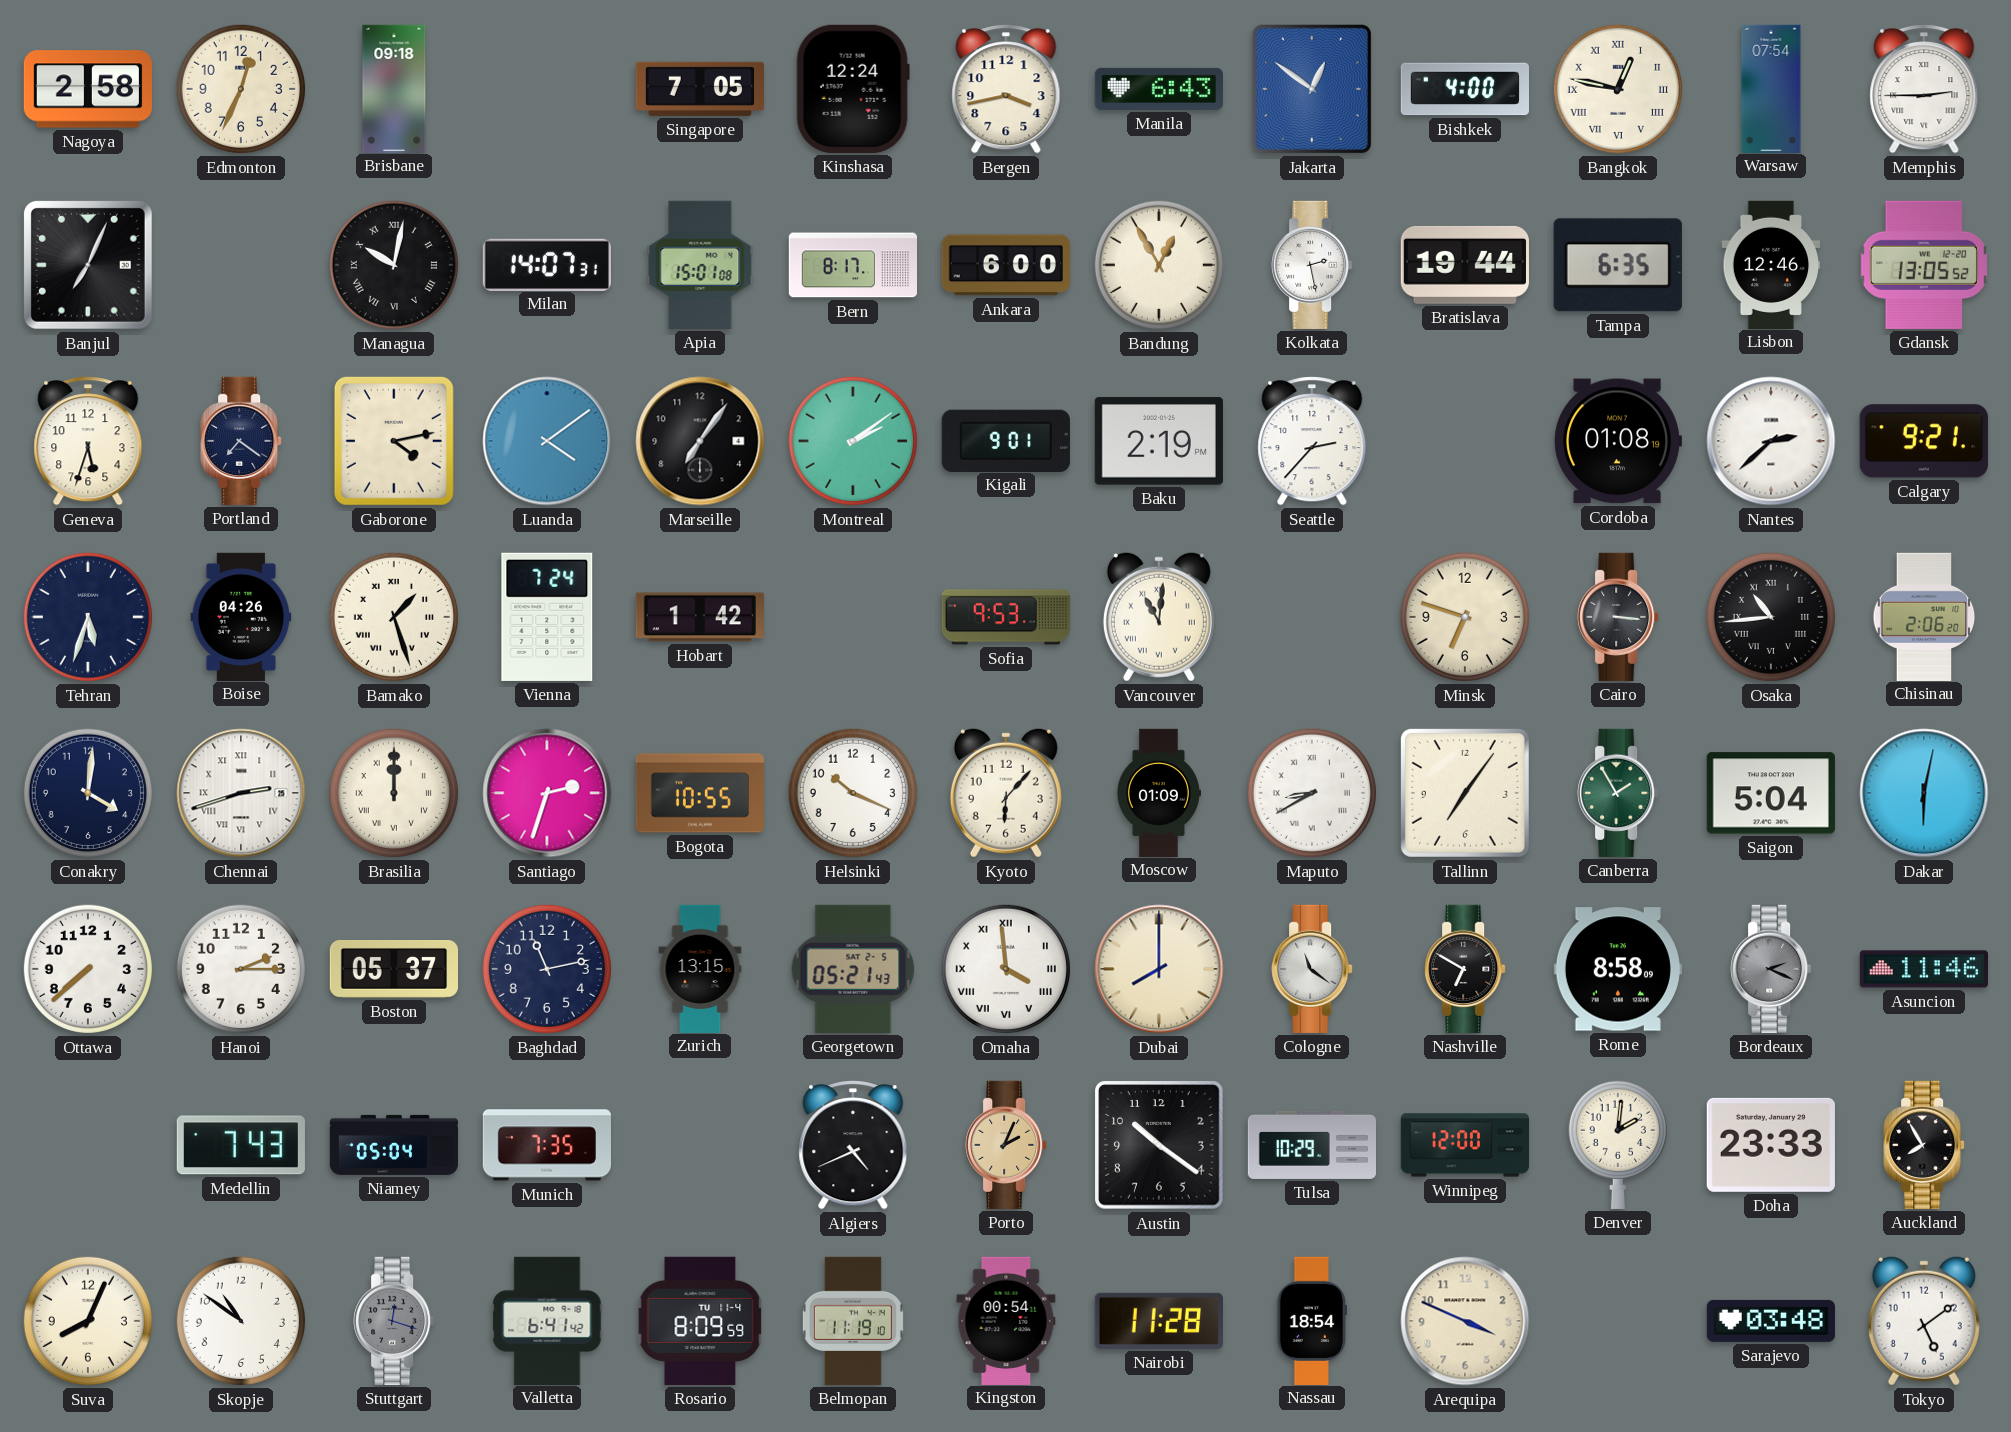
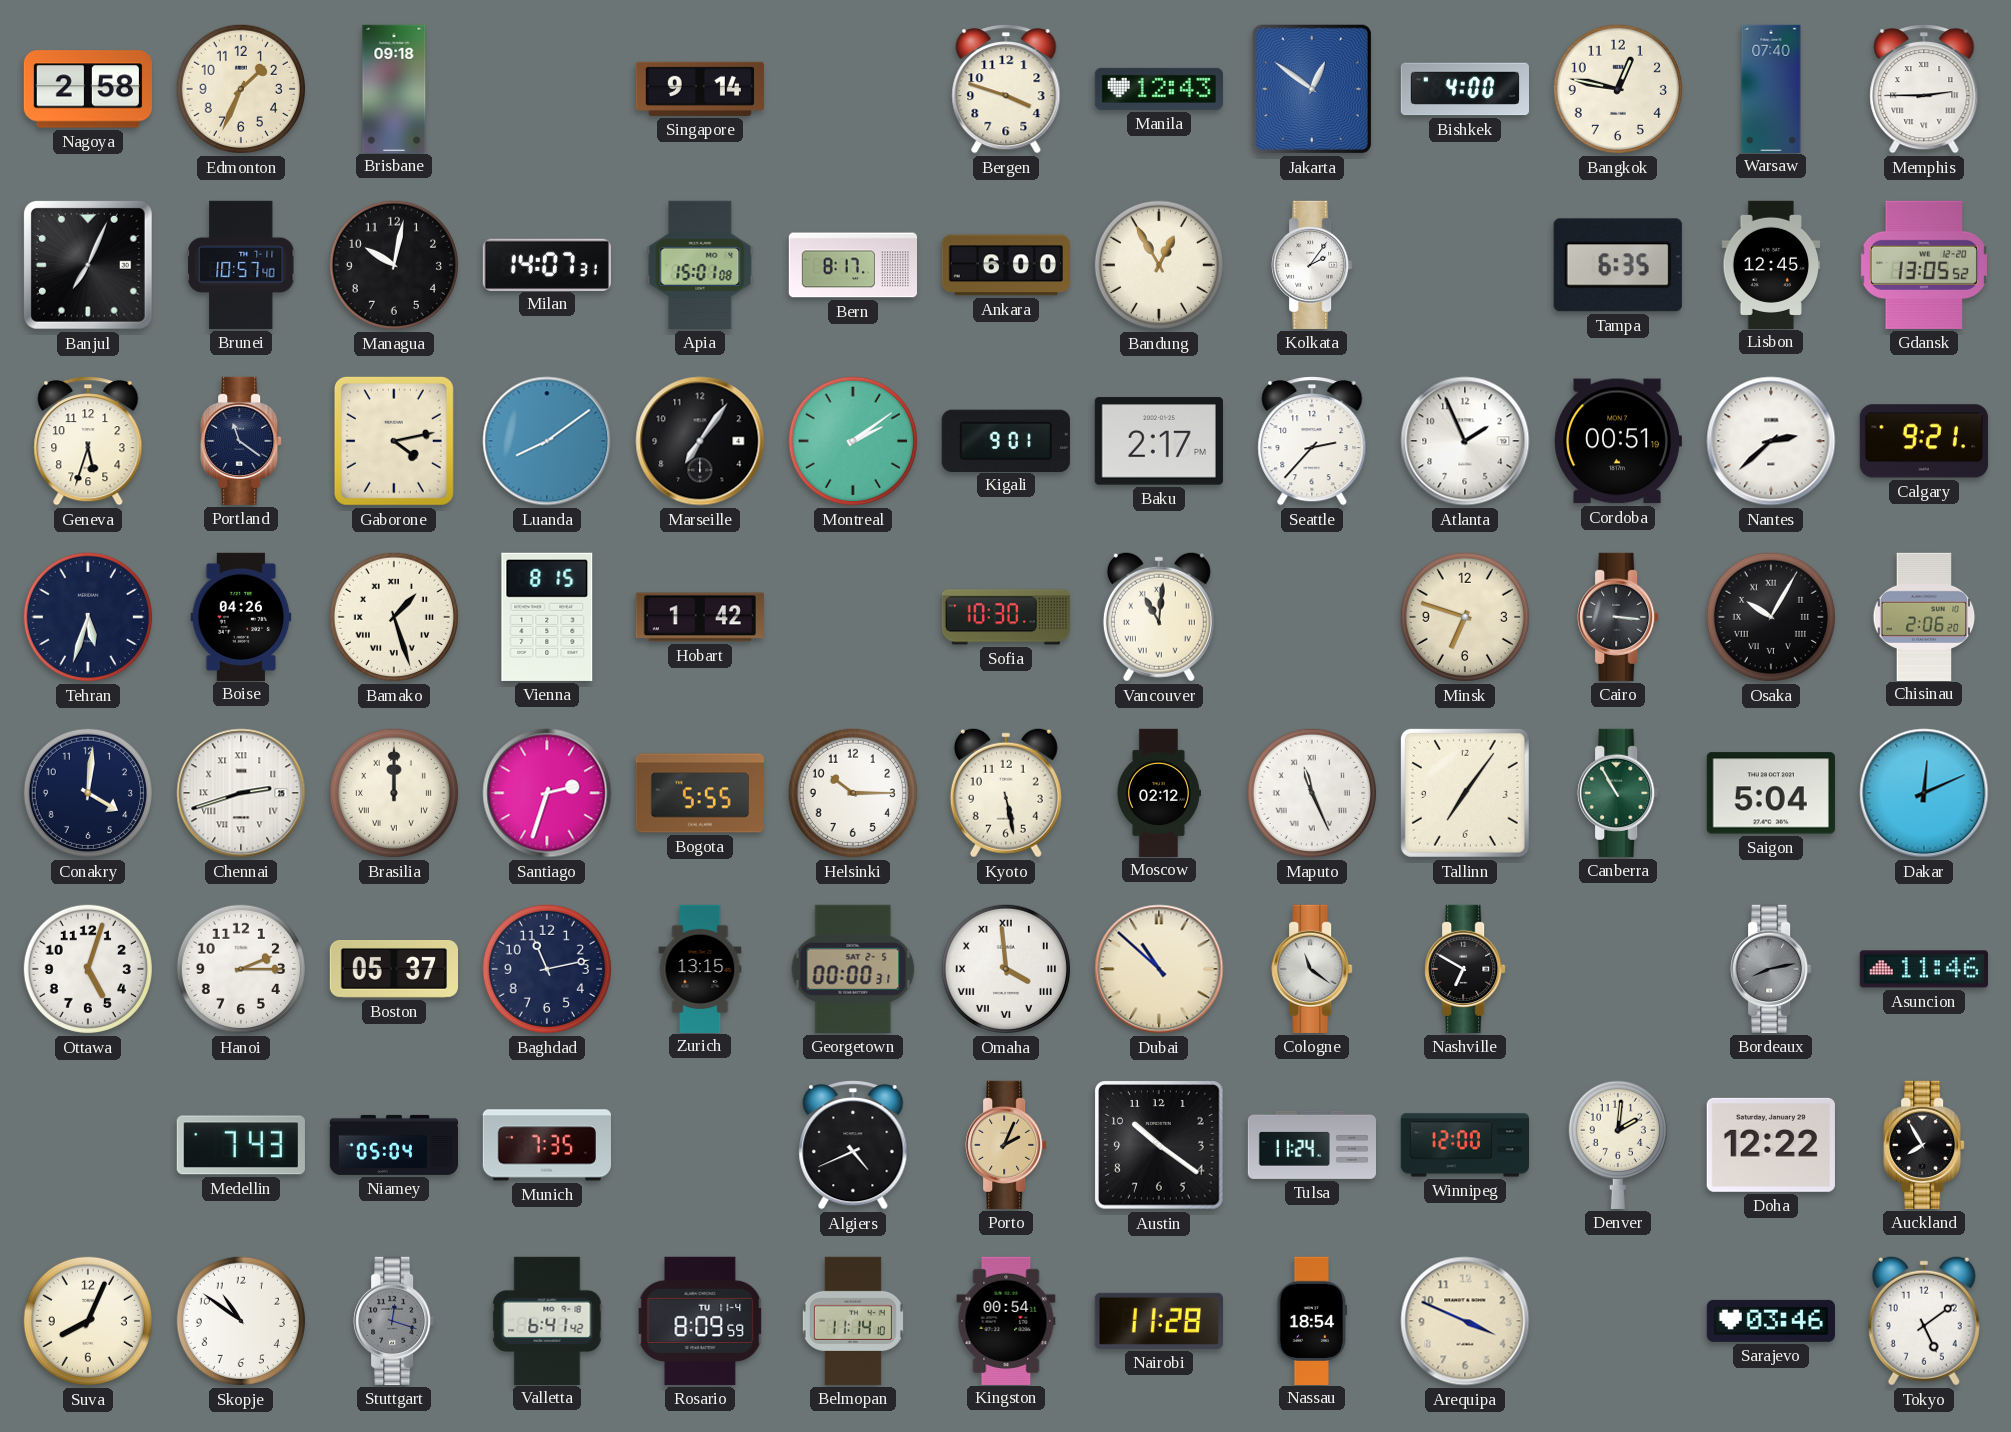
Edmonton: 12:34 -> 1:34
Singapore: 7:05 -> 9:14
Kinshasa: 12:24 -> none
Bergen: 3:43 -> 3:48
Manila: 6:43 -> 12:43
Bangkok numerals: Roman -> Arabic
Warsaw: 07:54 -> 07:40
Brunei: none -> 10:57
Managua numerals: Roman -> Arabic
Kolkata: 2:28 -> 2:06
Bratislava: 19:44 -> none
Lisbon: 12:46 -> 12:45
Portland: 7:21 -> 11:21
Luanda: 4:09 -> 8:09
Baku: 2:19 -> 2:17
Atlanta: none -> 1:56
Cordoba: 01:08 -> 00:51
Vienna: 7:24 -> 8:15
Sofia: 9:53 -> 10:30
Osaka: 10:44 -> 10:05
Bogota: 10:55 -> 5:55
Helsinki: 10:19 -> 10:15
Kyoto: 6:07 -> 5:28
Moscow: 01:09 -> 02:12
Maputo: 8:40 -> 11:26
Canberra: 1:55 -> 10:55
Dakar: 6:02 -> 12:11
Ottawa: 7:38 -> 5:03
Georgetown: 05:21 -> 00:00
Dubai: 8:00 -> 10:52
Rome: 8:58 -> none
Bordeaux: 2:19 -> 8:13
Tulsa: 10:29 -> 11:24
Doha: 23:33 -> 12:22
Belmopan: 11:19 -> 11:14
Sarajevo: 03:48 -> 03:46
